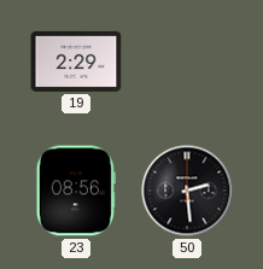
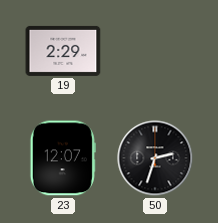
23: 08:56 -> 12:07
50: 2:29 -> 2:33
